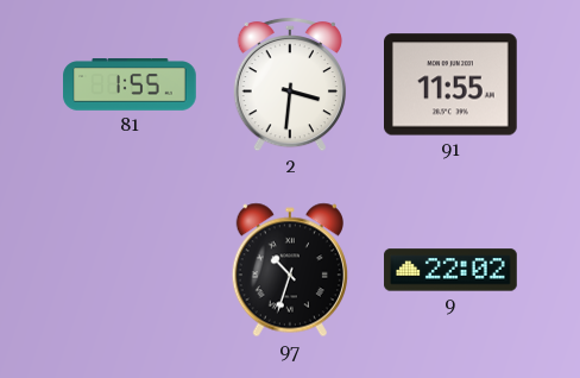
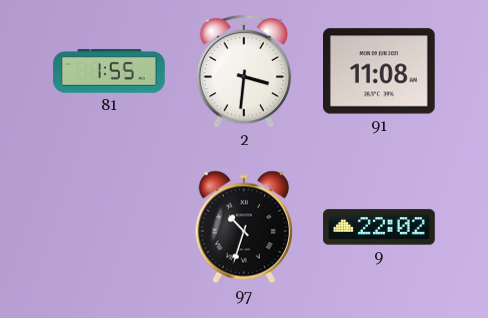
91: 11:55 -> 11:08
